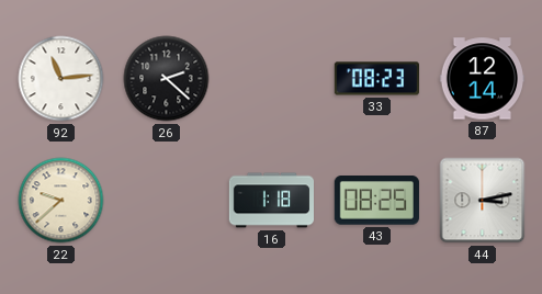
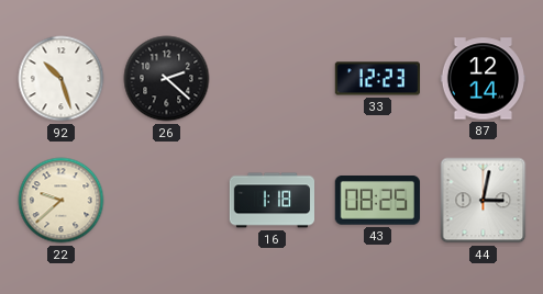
92: 11:14 -> 10:27
33: 08:23 -> 12:23
44: 3:13 -> 3:02
